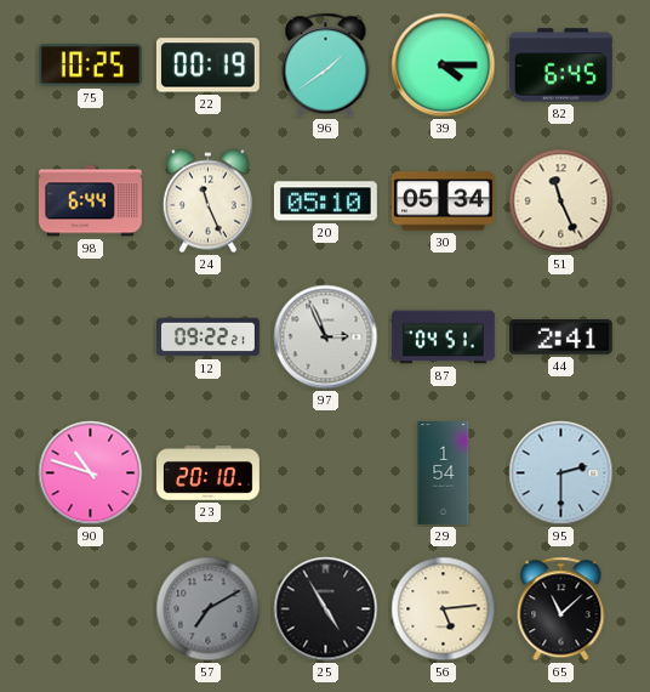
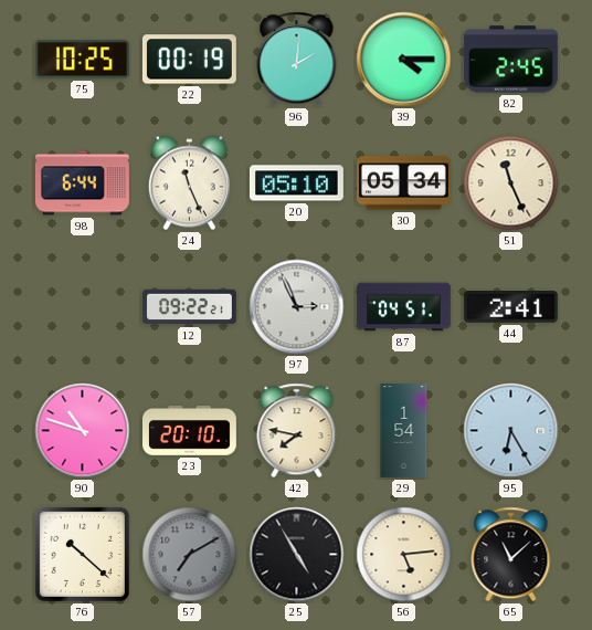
96: 1:39 -> 2:01
82: 6:45 -> 2:45
42: none -> 7:47
95: 2:30 -> 6:25
76: none -> 10:22
